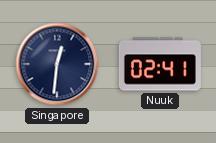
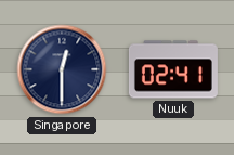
Singapore: 12:31 -> 12:30
